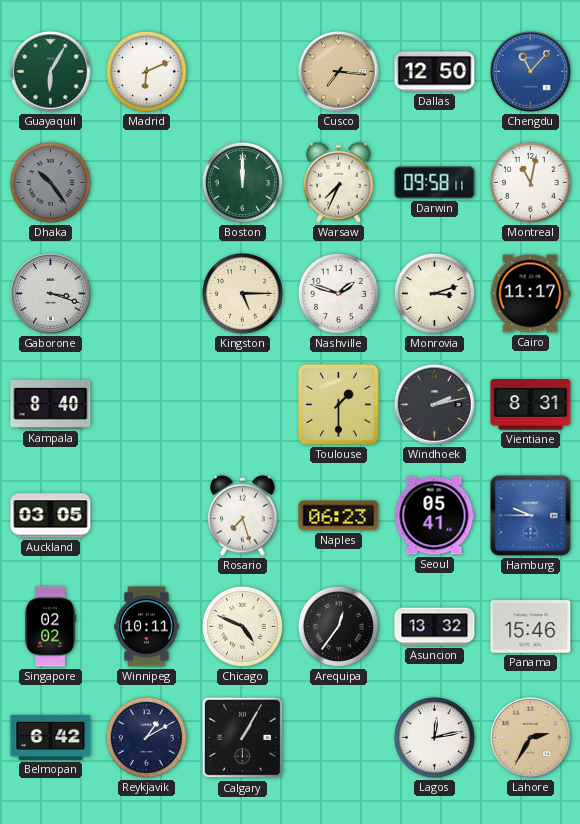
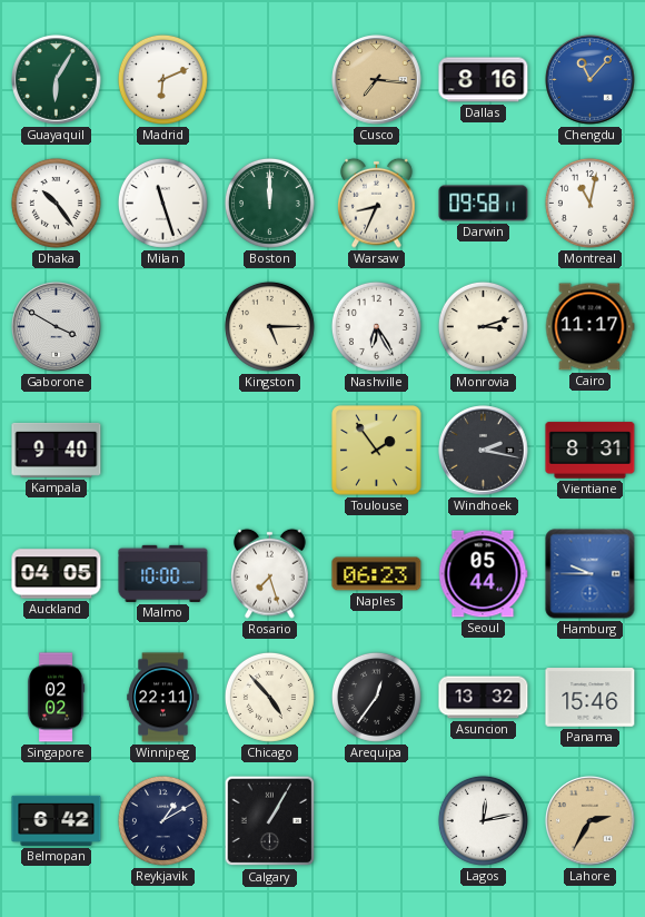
Dallas: 12:50 -> 8:16
Dhaka dial: grey -> white
Milan: none -> 11:27
Warsaw: 7:34 -> 8:34
Gaborone: 3:18 -> 3:50
Nashville: 1:48 -> 6:25
Kampala: 8:40 -> 9:40
Toulouse: 1:30 -> 1:54
Windhoek: 2:13 -> 2:17
Auckland: 03:05 -> 04:05
Malmo: none -> 10:00
Seoul: 05:41 -> 05:44
Winnipeg: 10:11 -> 22:11
Chicago: 4:49 -> 4:53
